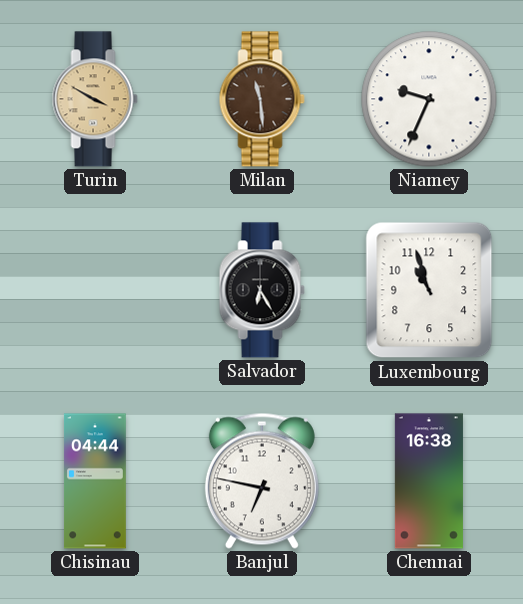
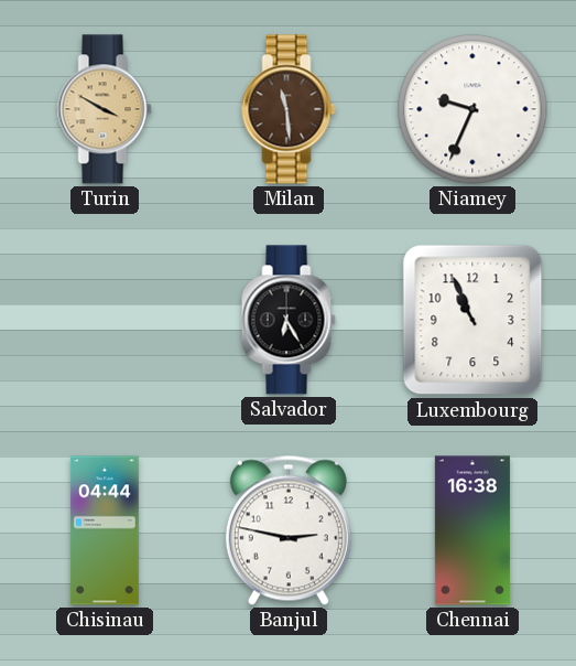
Luxembourg: 10:57 -> 10:56
Banjul: 6:47 -> 2:47
